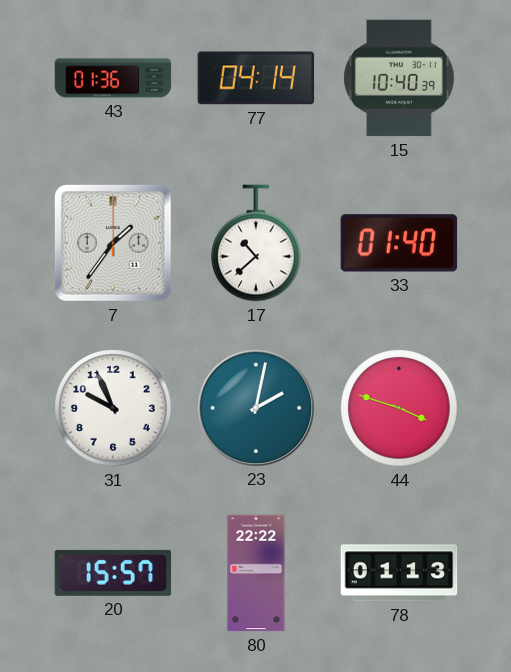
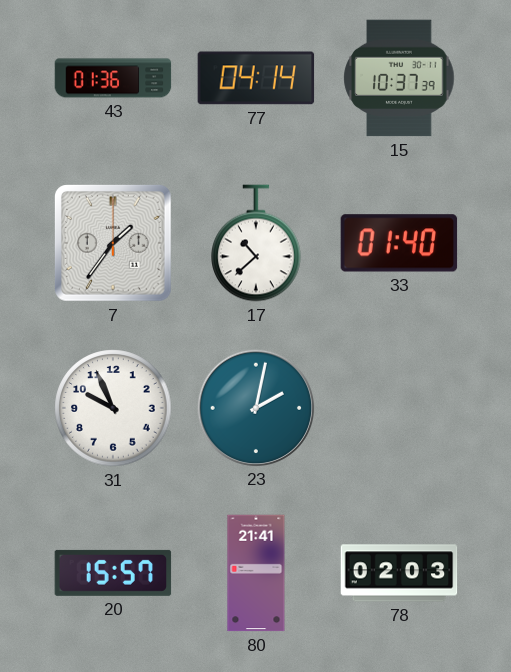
15: 10:40 -> 10:37
44: 3:48 -> none
80: 22:22 -> 21:41
78: 01:13 -> 02:03
